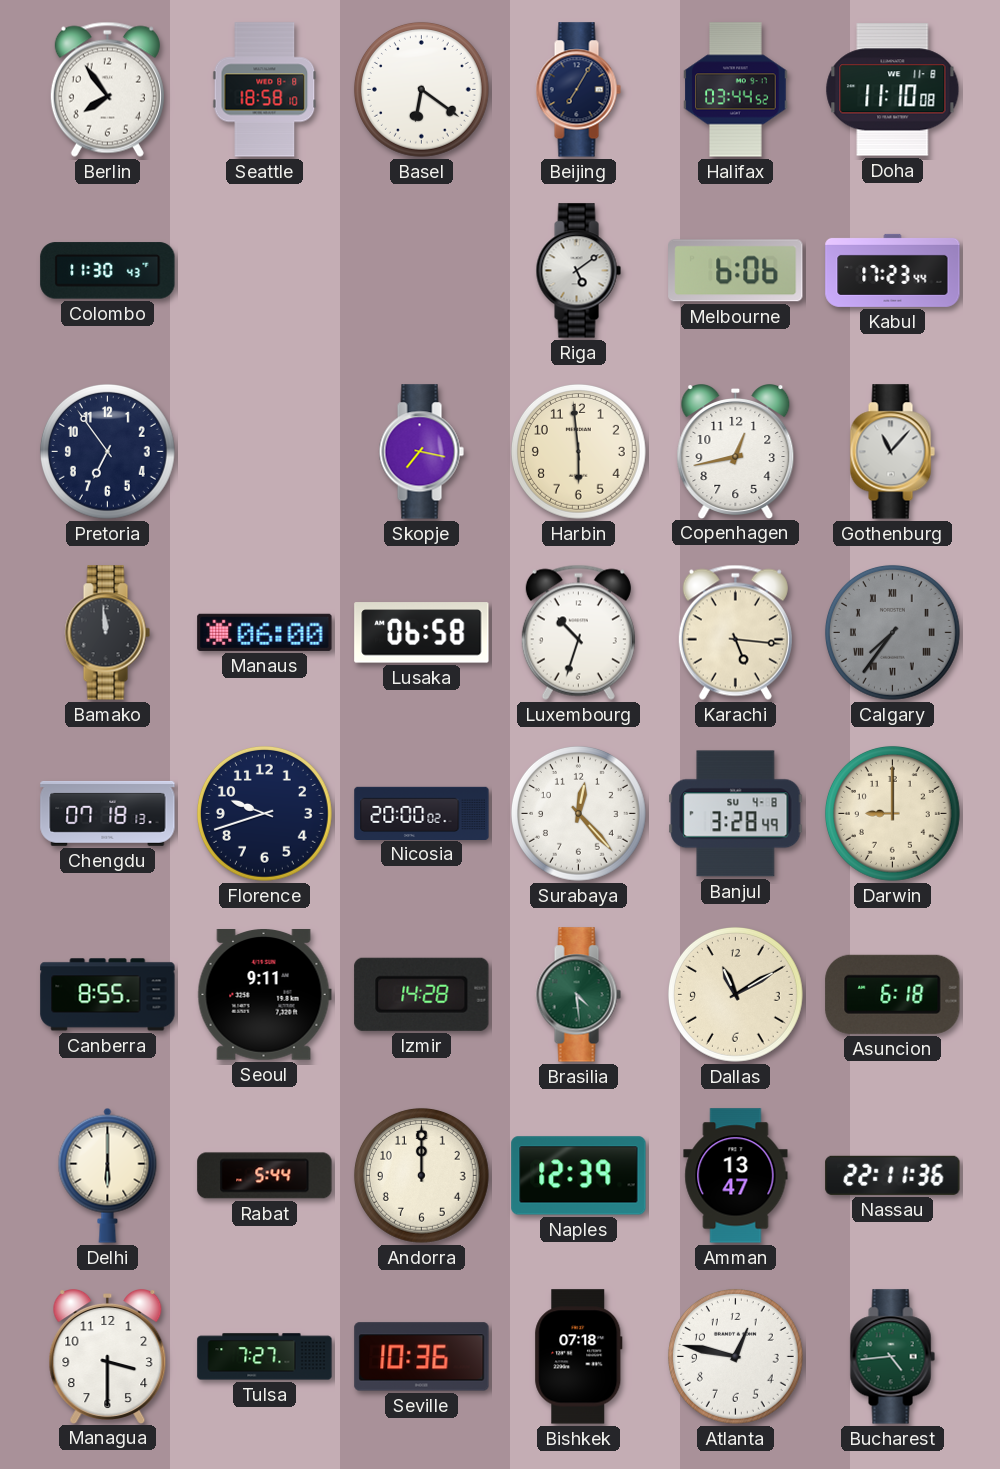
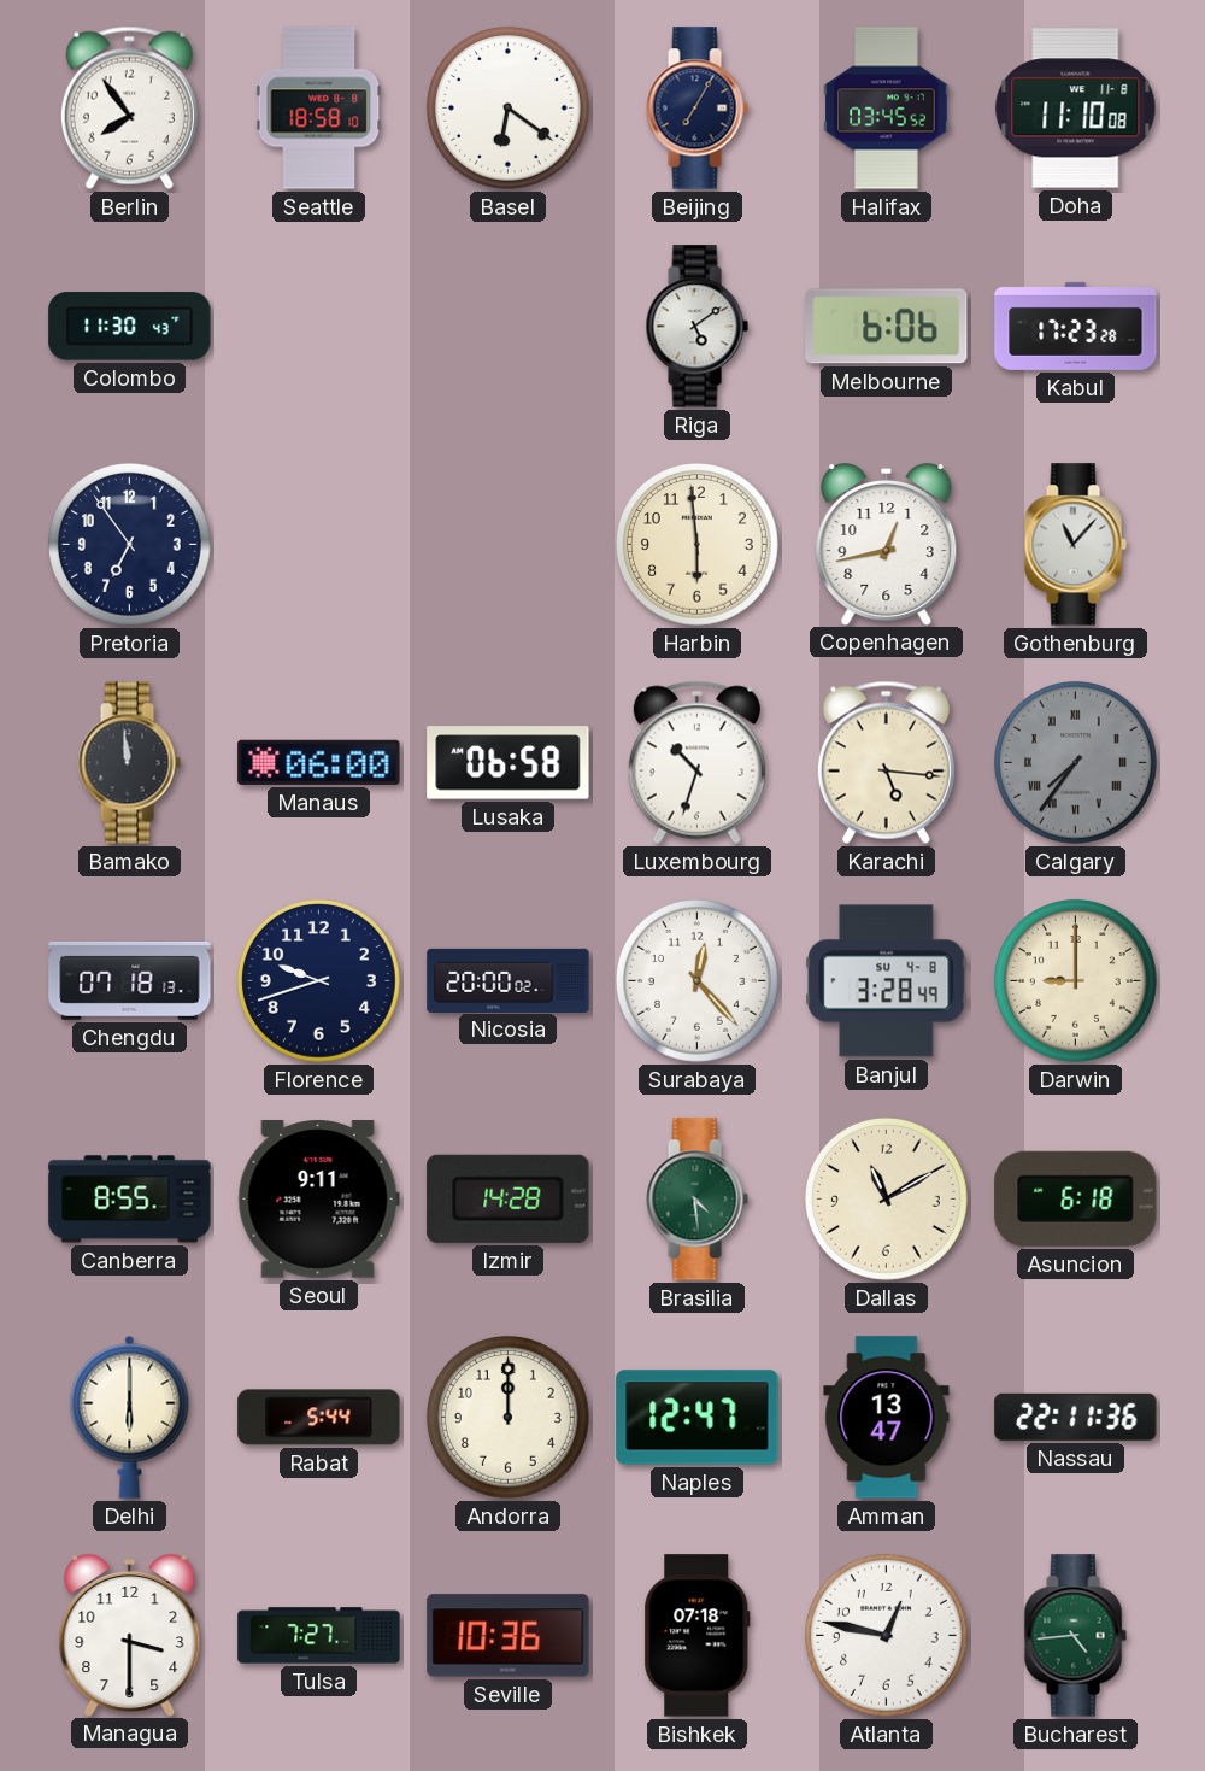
Halifax: 03:44 -> 03:45
Kabul: 17:23:44 -> 17:23:28
Skopje: 7:17 -> none
Naples: 12:39 -> 12:47
